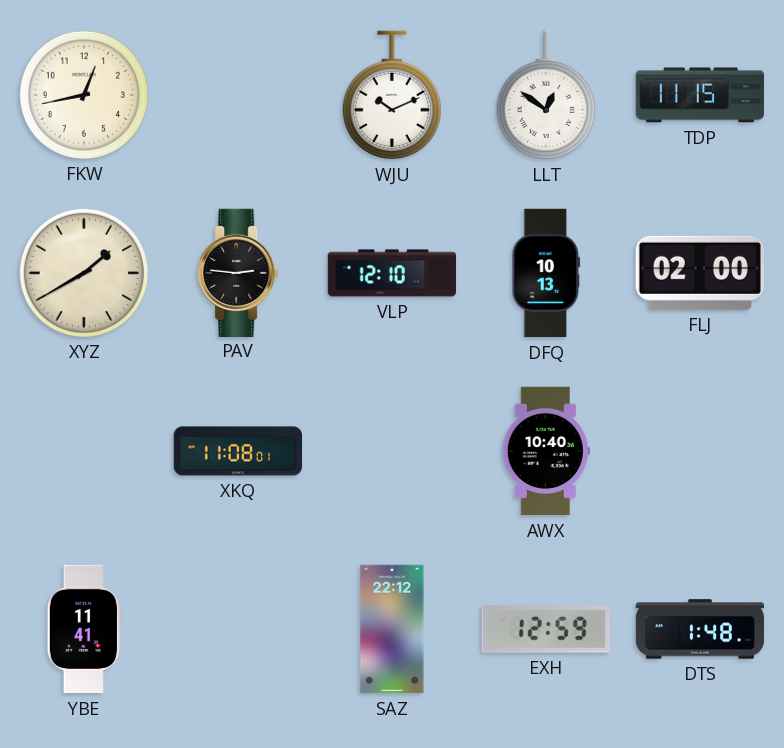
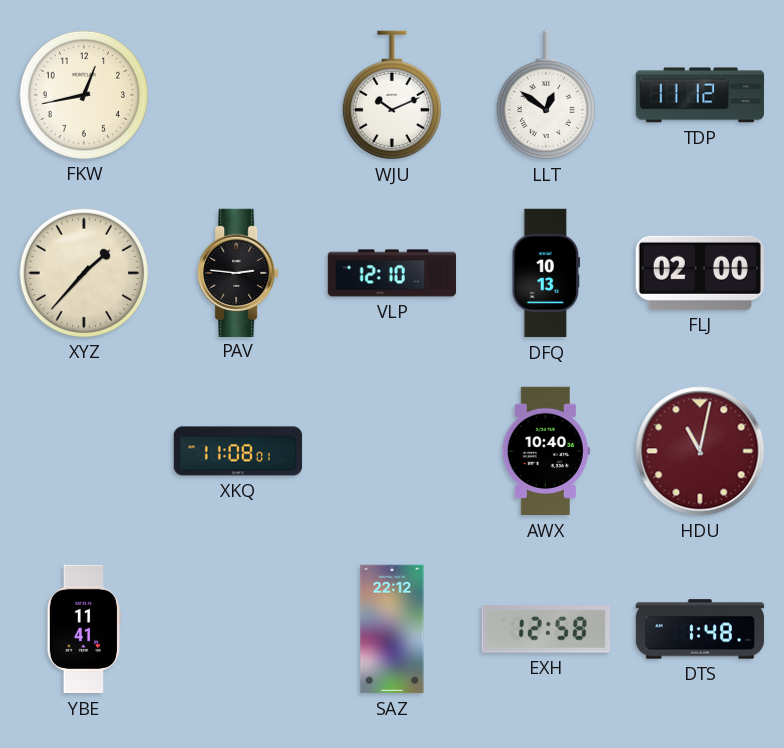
TDP: 11:15 -> 11:12
XYZ: 1:40 -> 1:37
HDU: none -> 11:02
EXH: 12:59 -> 12:58
